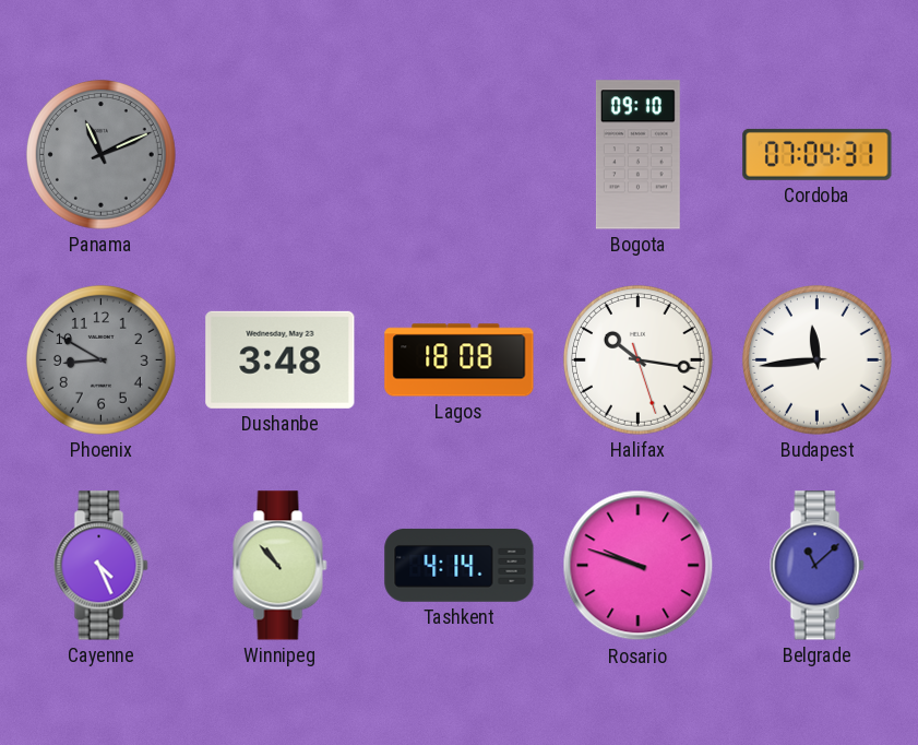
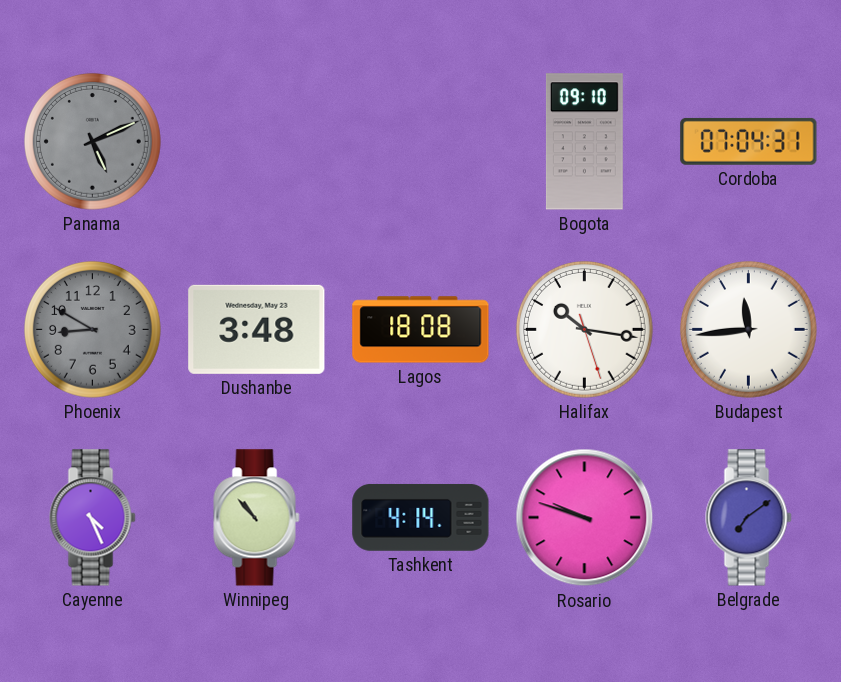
Panama: 11:11 -> 5:11
Belgrade: 11:08 -> 7:09
